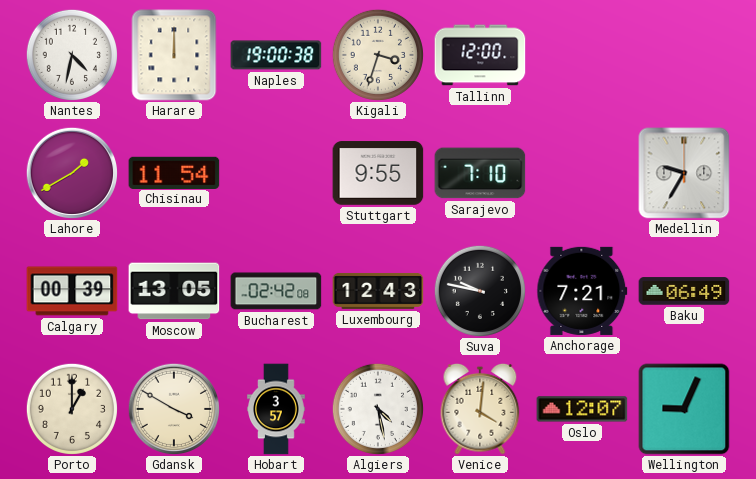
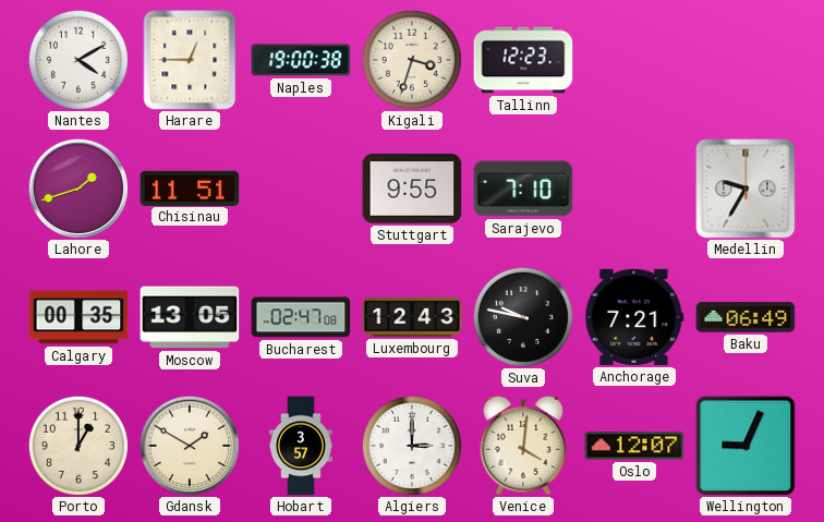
Nantes: 4:32 -> 4:10
Harare: 12:00 -> 12:45
Tallinn: 12:00 -> 12:23
Lahore: 1:40 -> 1:42
Chisinau: 11:54 -> 11:51
Calgary: 00:39 -> 00:35
Bucharest: 02:42 -> 02:47
Gdansk: 3:50 -> 1:50
Algiers: 4:28 -> 3:00
